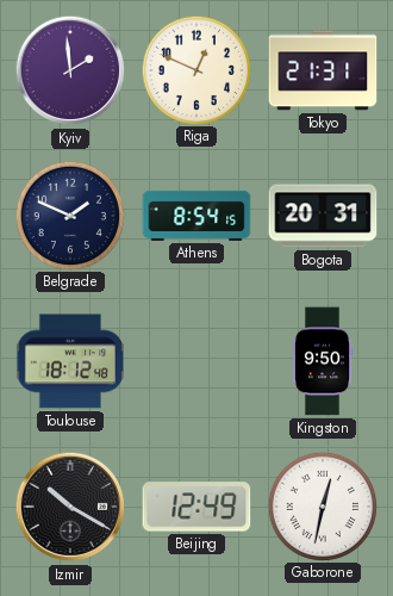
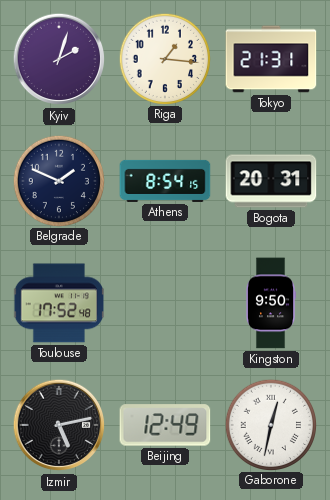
Kyiv: 1:59 -> 2:03
Riga: 12:49 -> 1:16
Toulouse: 18:12 -> 17:52
Izmir: 10:20 -> 5:13
